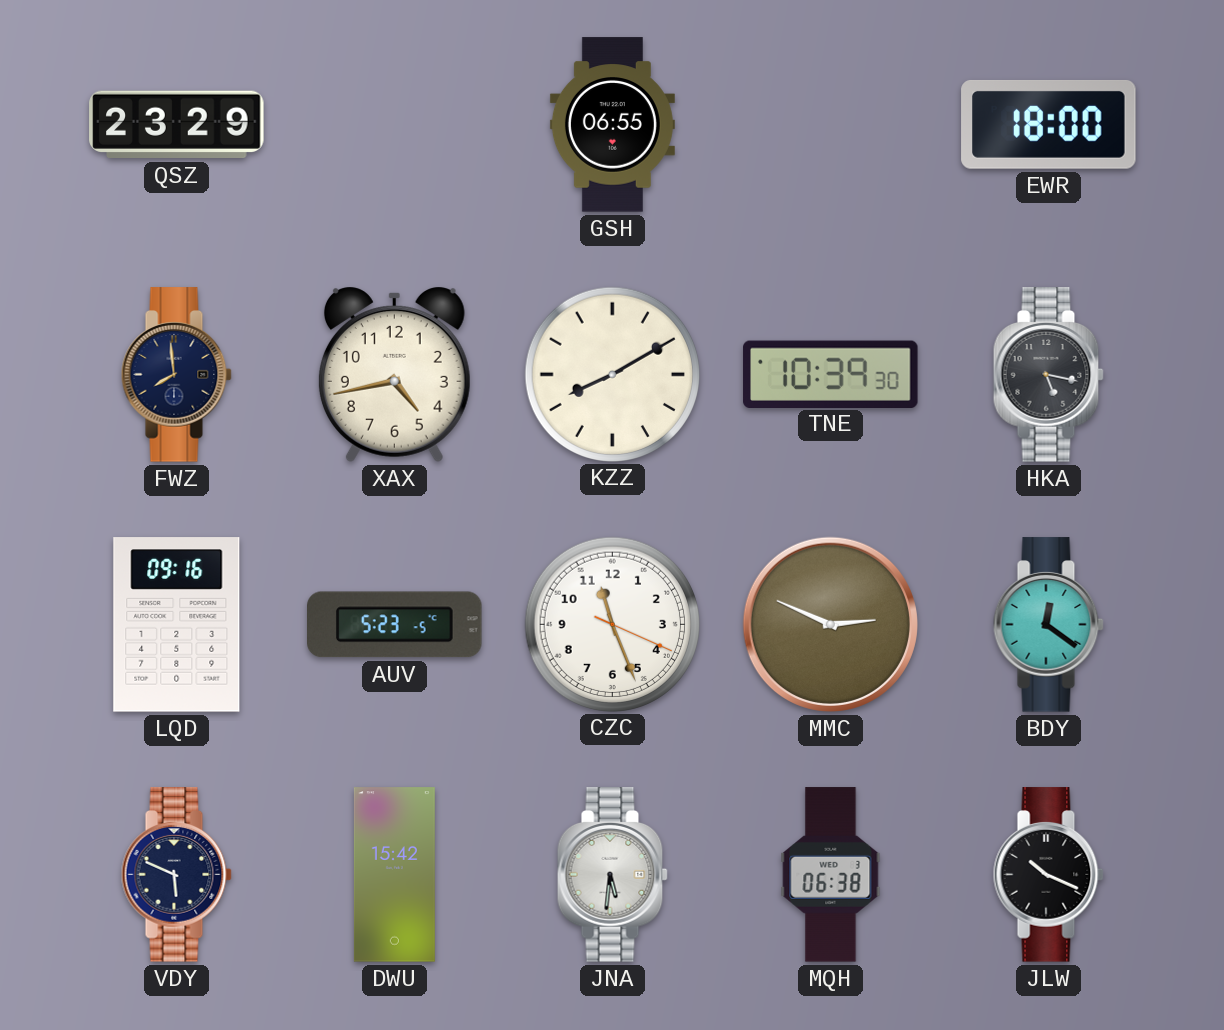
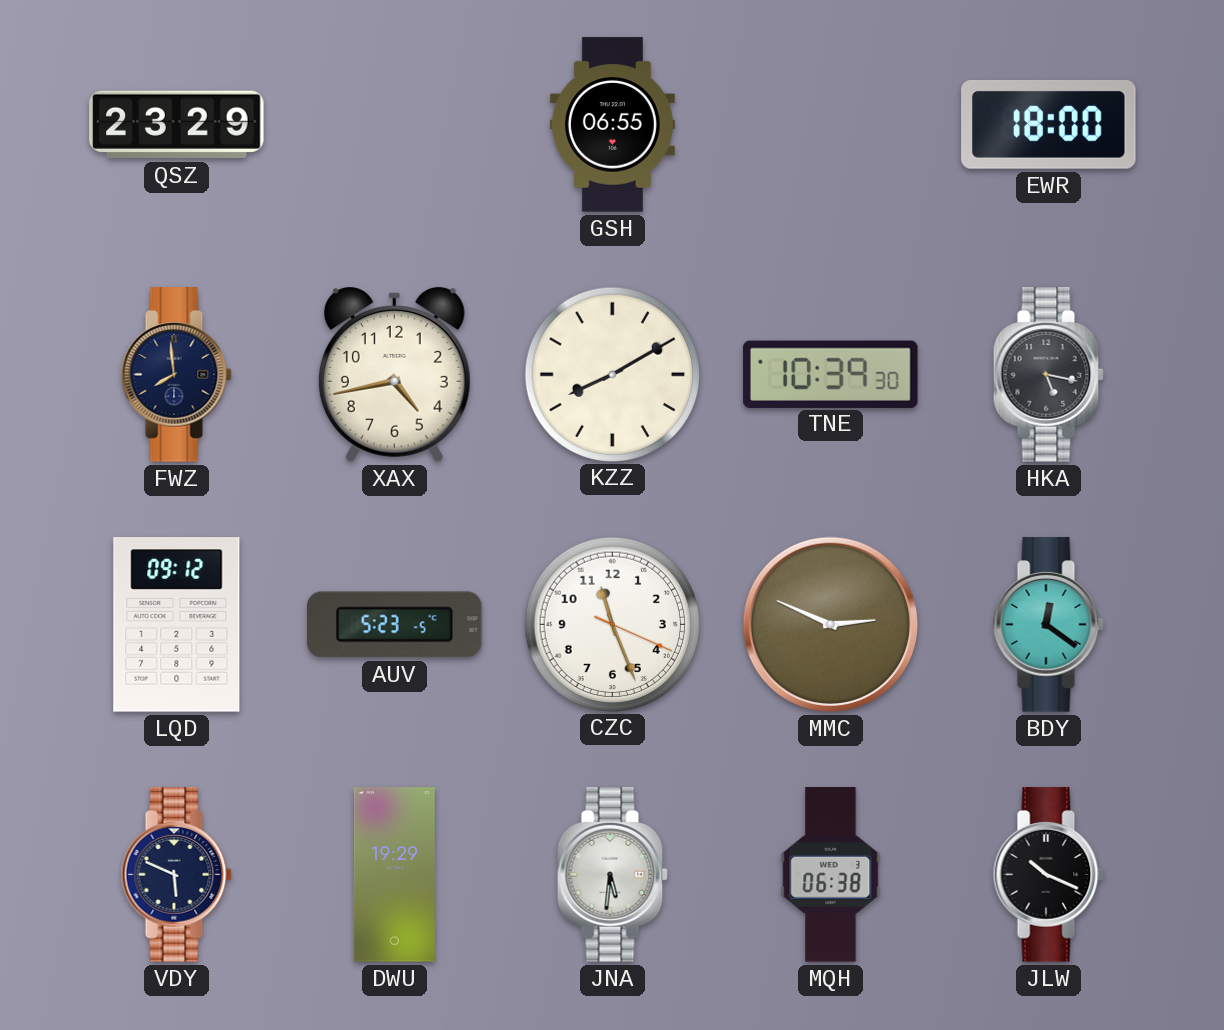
LQD: 09:16 -> 09:12
DWU: 15:42 -> 19:29
